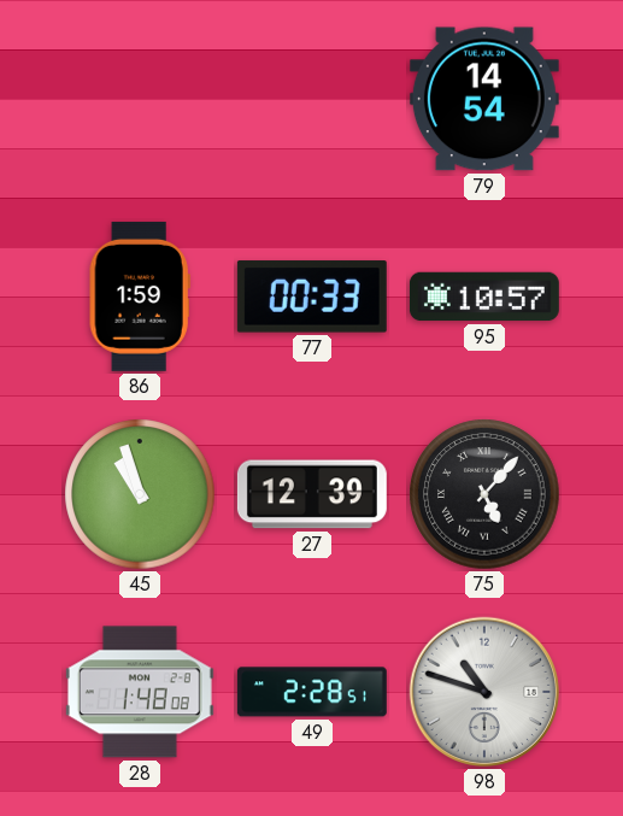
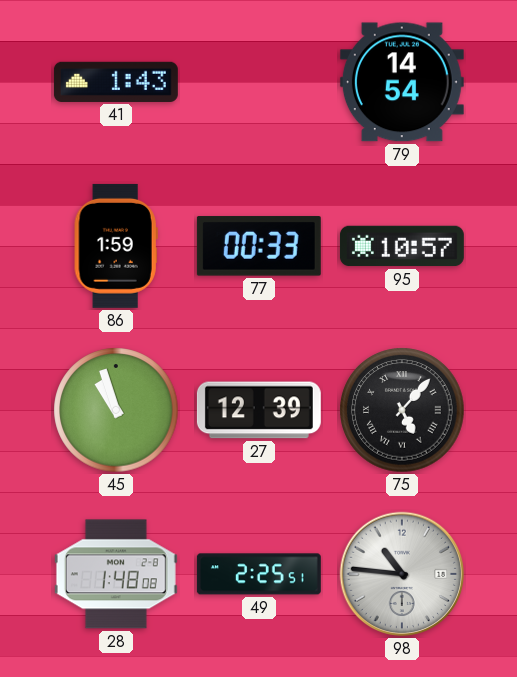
41: none -> 1:43
49: 2:28 -> 2:25
98: 10:48 -> 10:46
